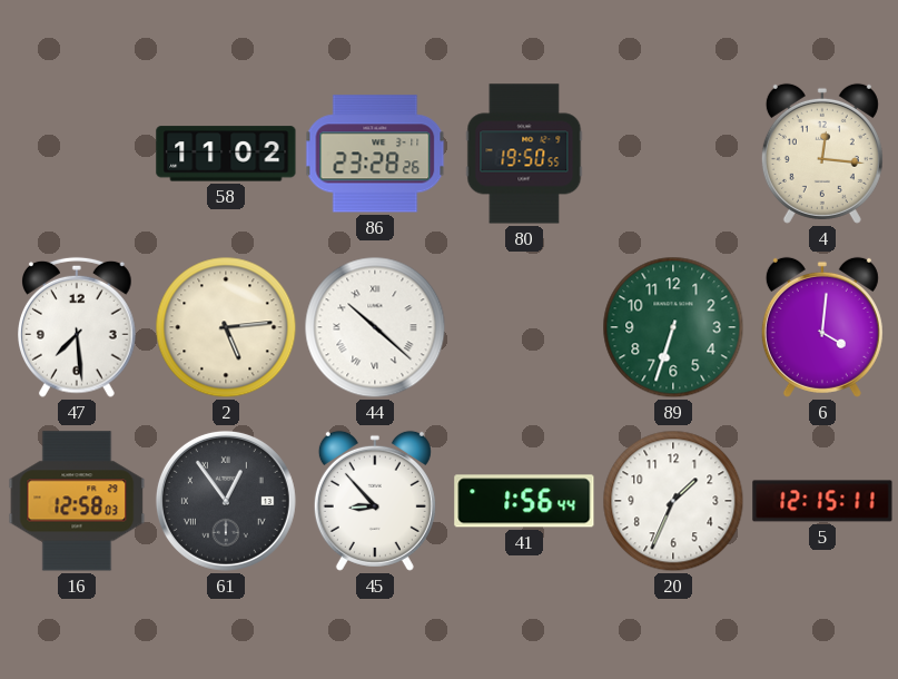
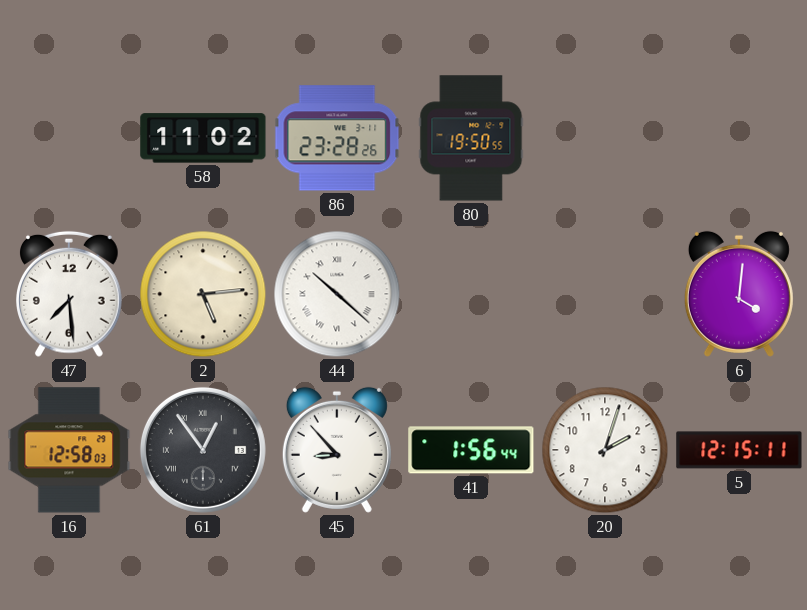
4: 12:16 -> none
89: 6:33 -> none
20: 1:34 -> 2:03
